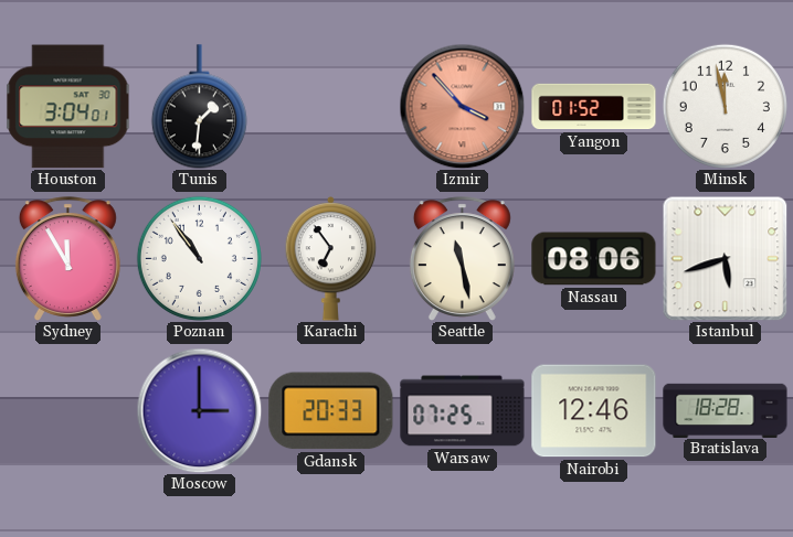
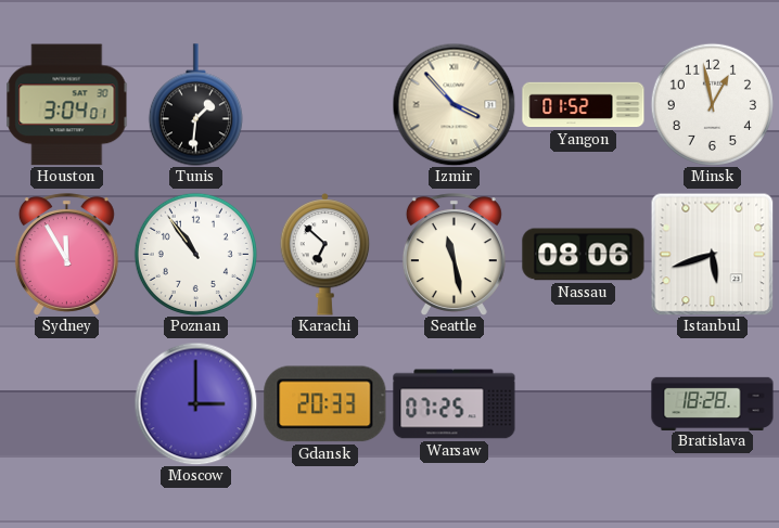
Izmir dial: salmon -> cream
Minsk: 11:58 -> 12:58
Karachi: 6:54 -> 6:52
Nairobi: 12:46 -> none
